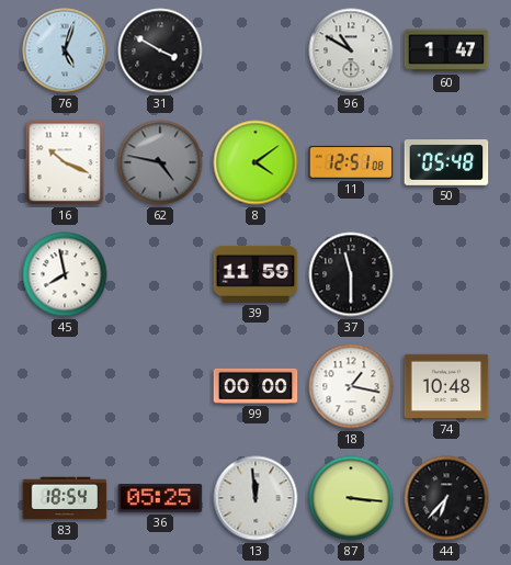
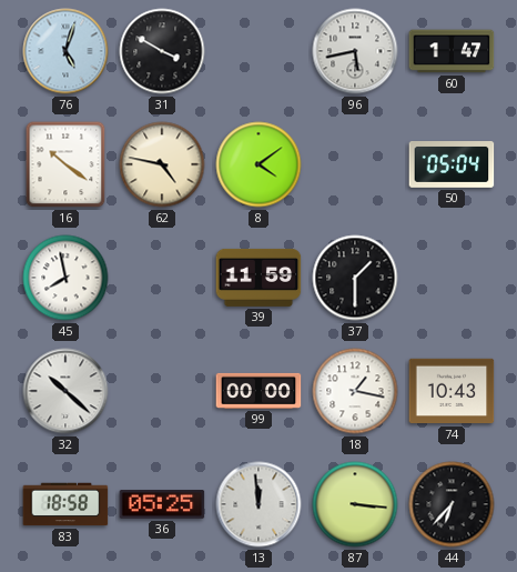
96: 10:50 -> 5:43
16: 10:19 -> 10:21
62 dial: grey -> cream
11: 12:51 -> none
50: 05:48 -> 05:04
37: 11:30 -> 1:30
32: none -> 10:22
74: 10:48 -> 10:43
83: 18:54 -> 18:58
